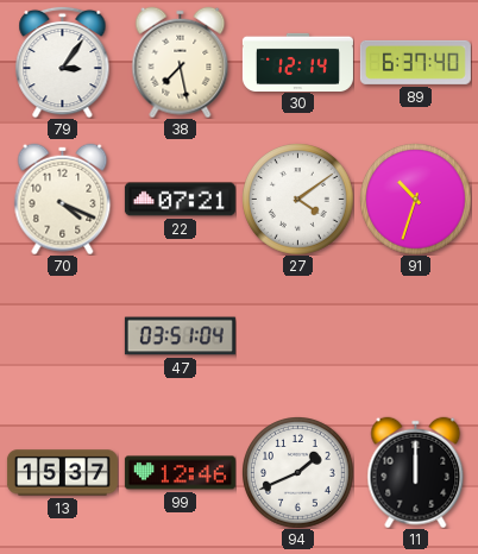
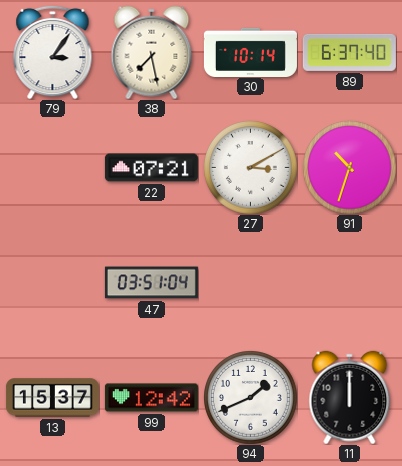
30: 12:14 -> 10:14
70: 4:19 -> none
27: 4:09 -> 3:10
99: 12:46 -> 12:42
